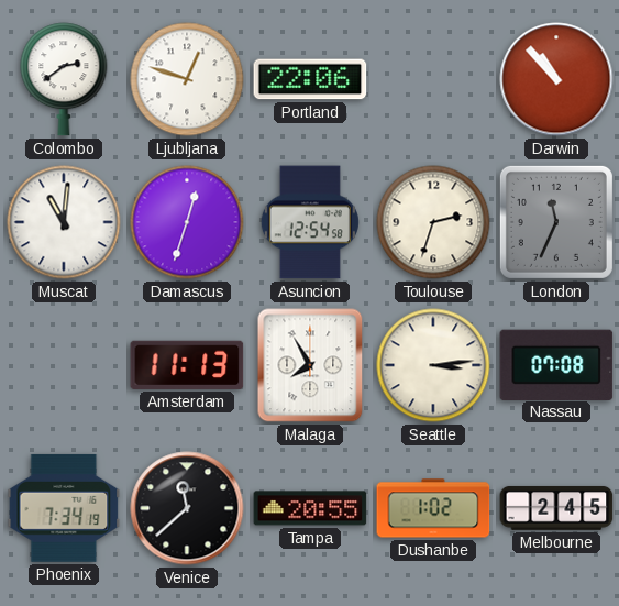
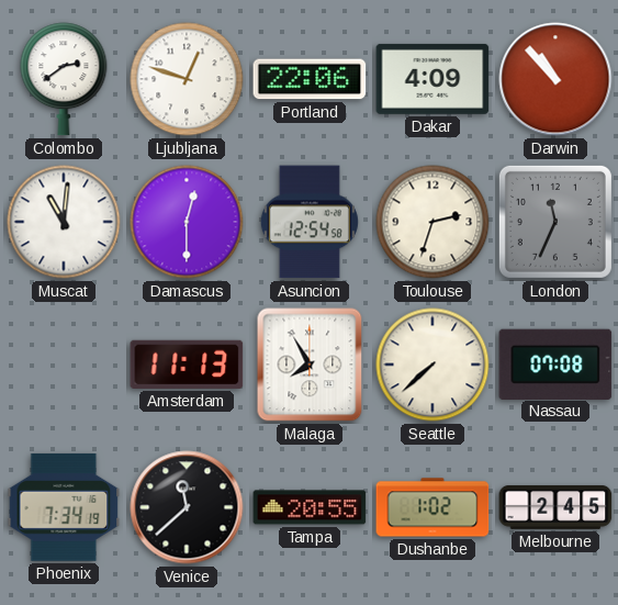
Dakar: none -> 4:09
Damascus: 12:33 -> 12:30
Seattle: 3:14 -> 7:38
